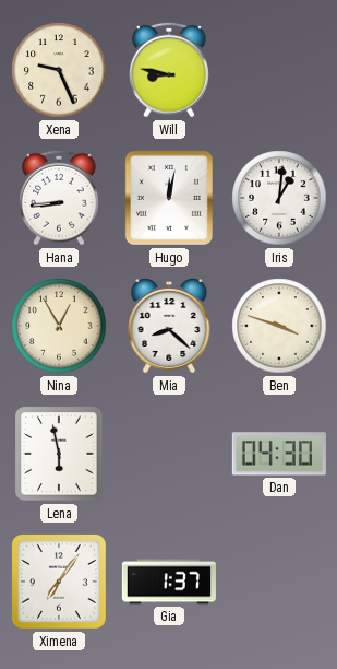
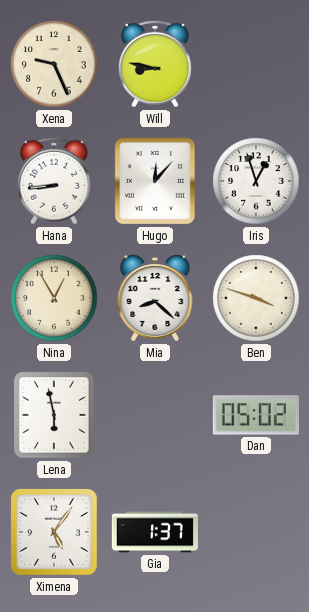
Hugo: 12:02 -> 12:07
Iris: 1:01 -> 12:57
Dan: 04:30 -> 05:02
Ximena: 7:06 -> 5:06
